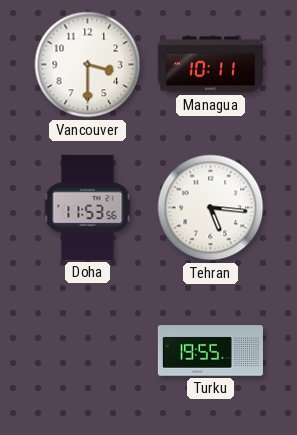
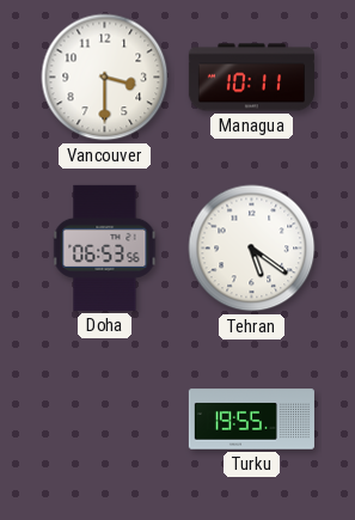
Doha: 11:53 -> 06:53
Tehran: 5:16 -> 5:21
